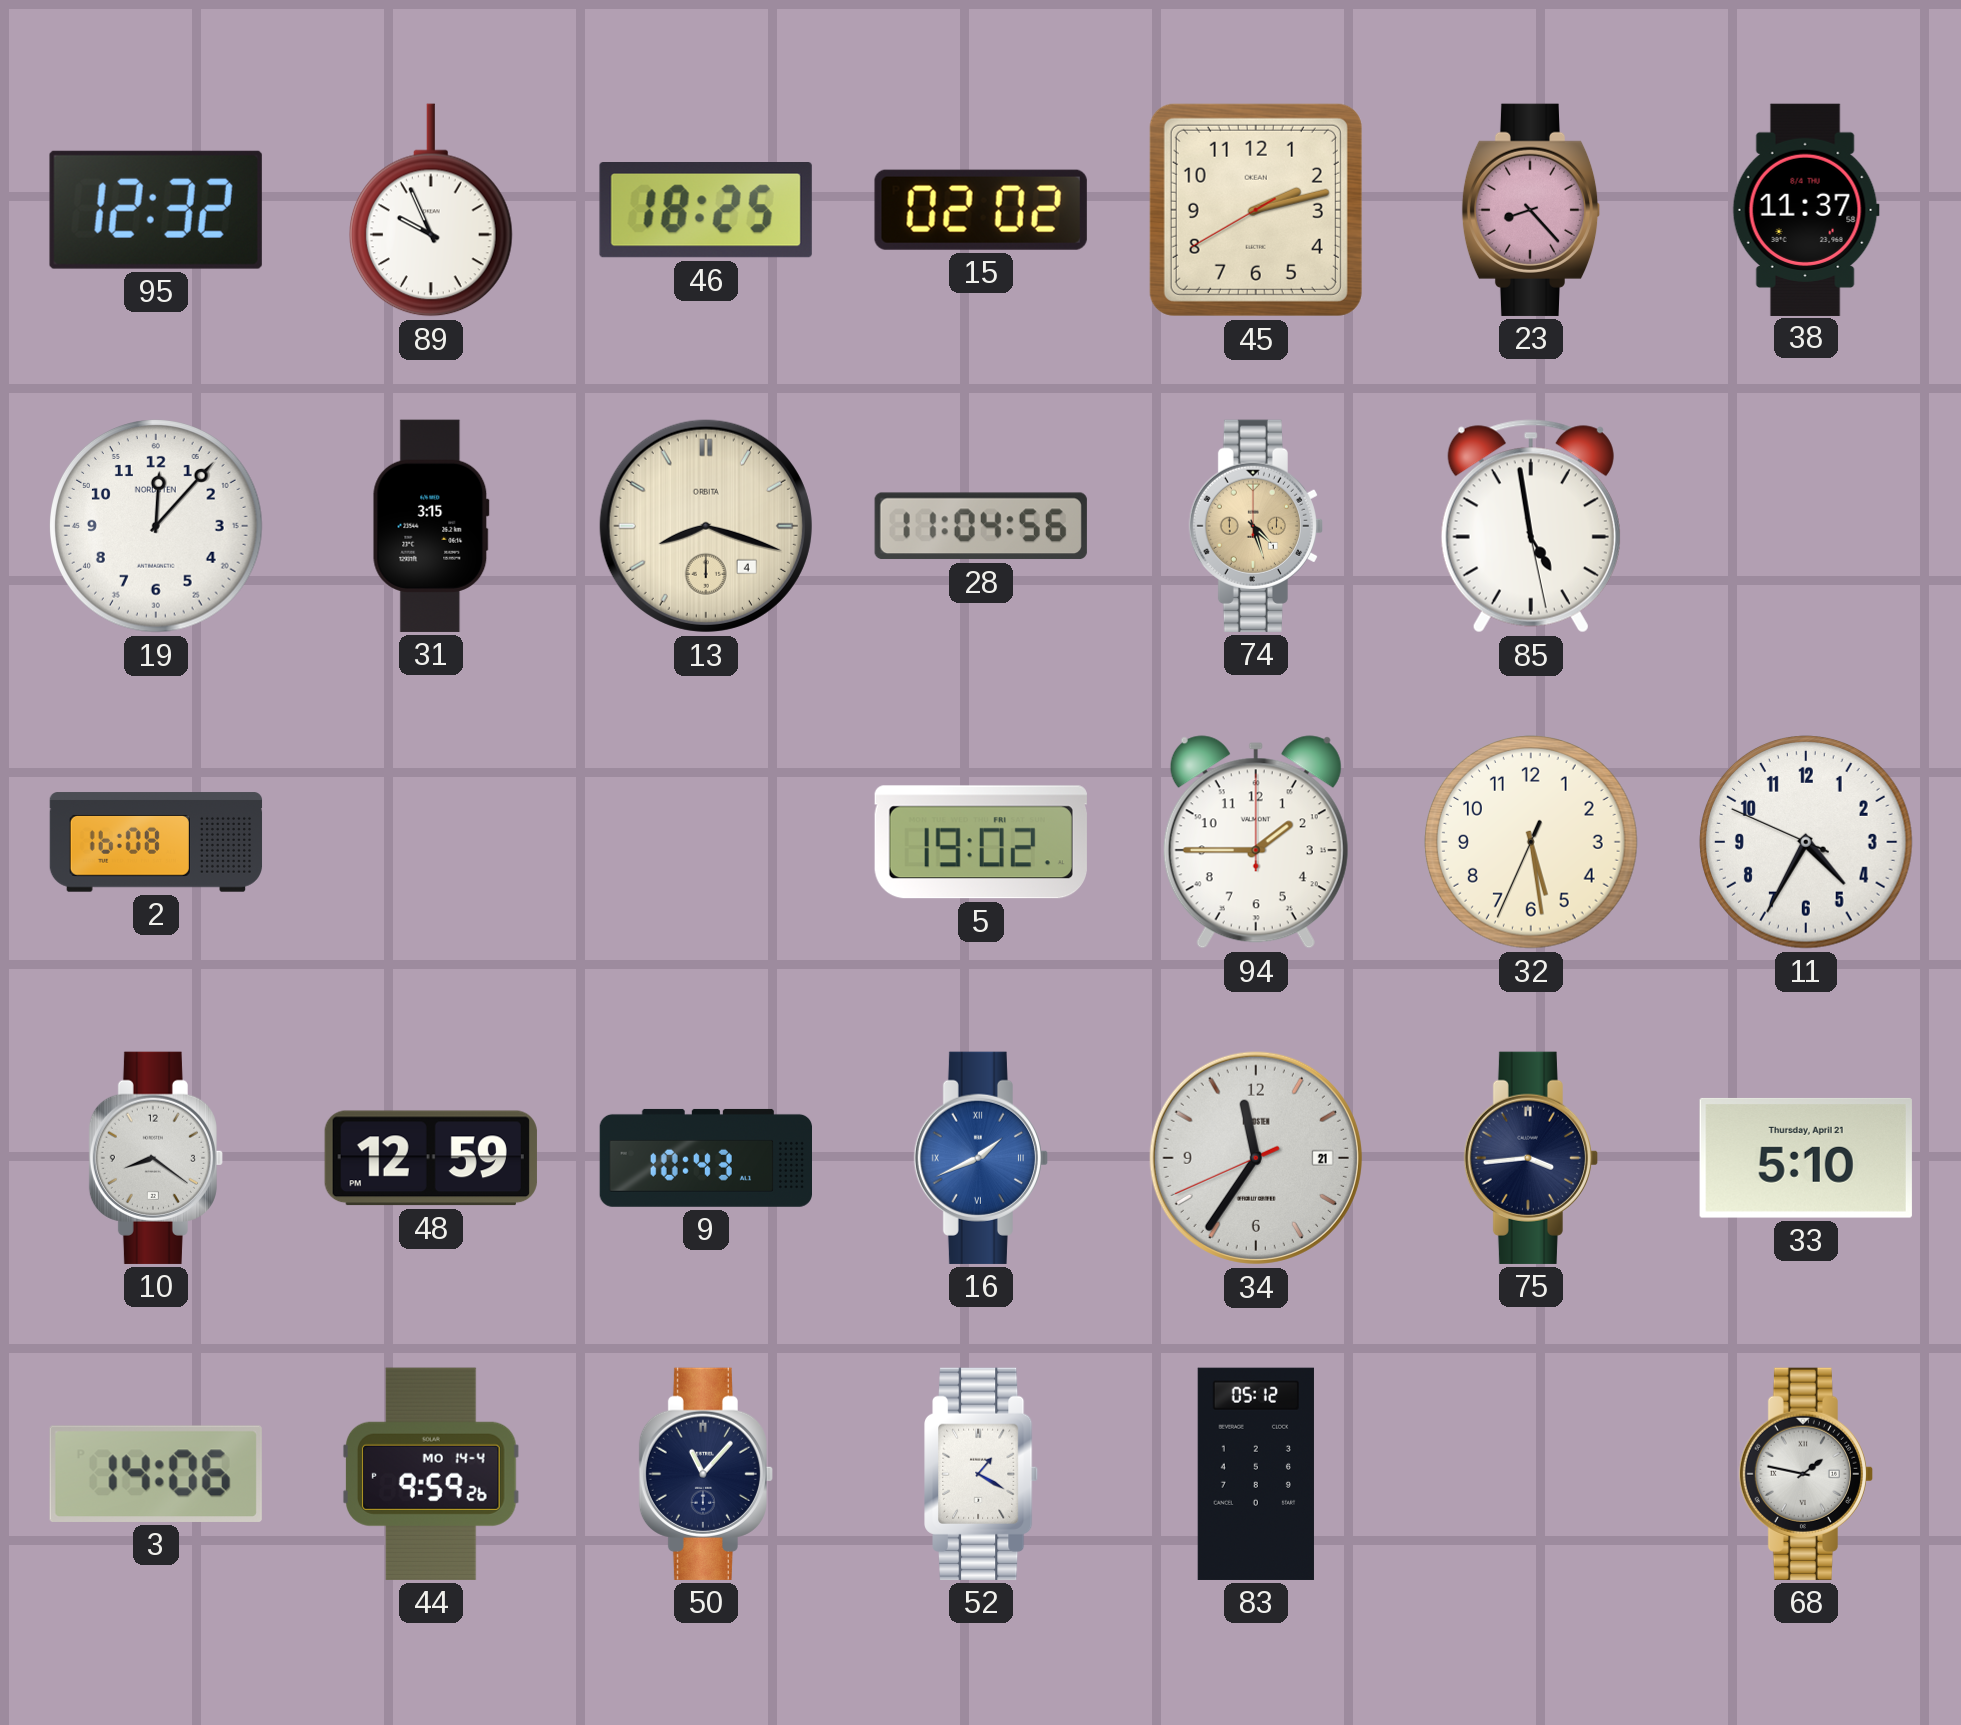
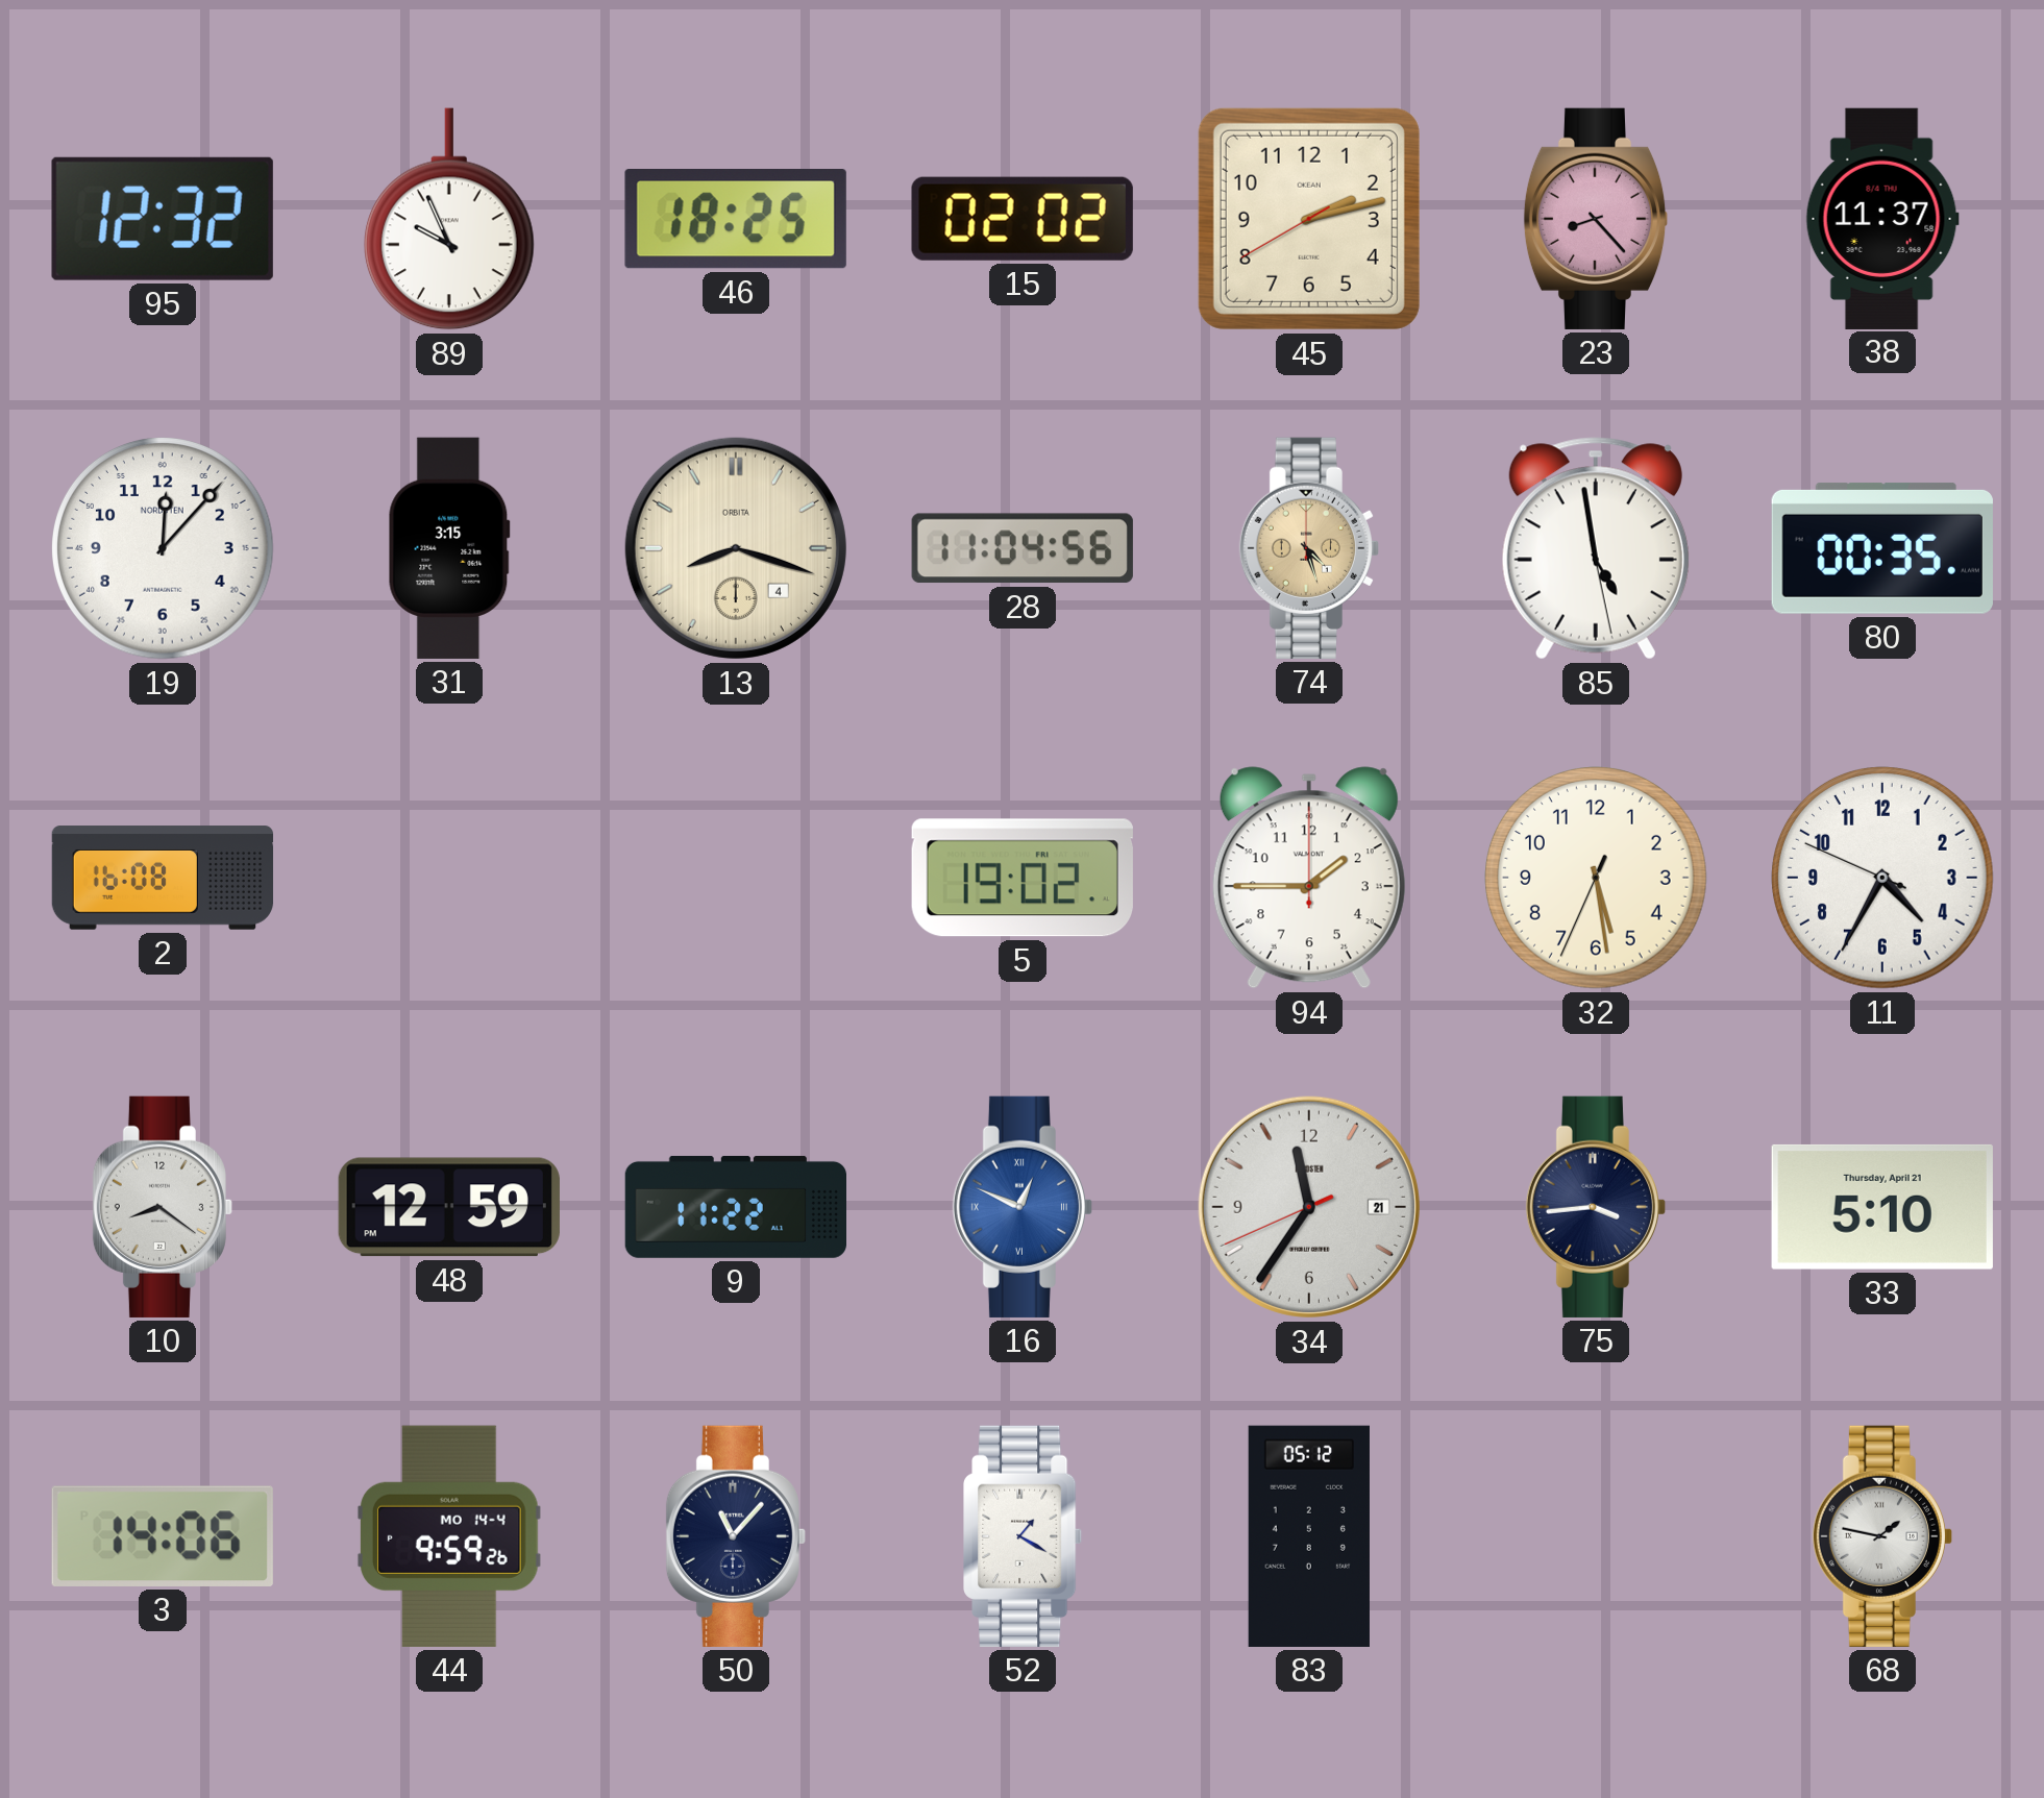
80: none -> 00:35
9: 10:43 -> 11:22
16: 1:41 -> 12:49
